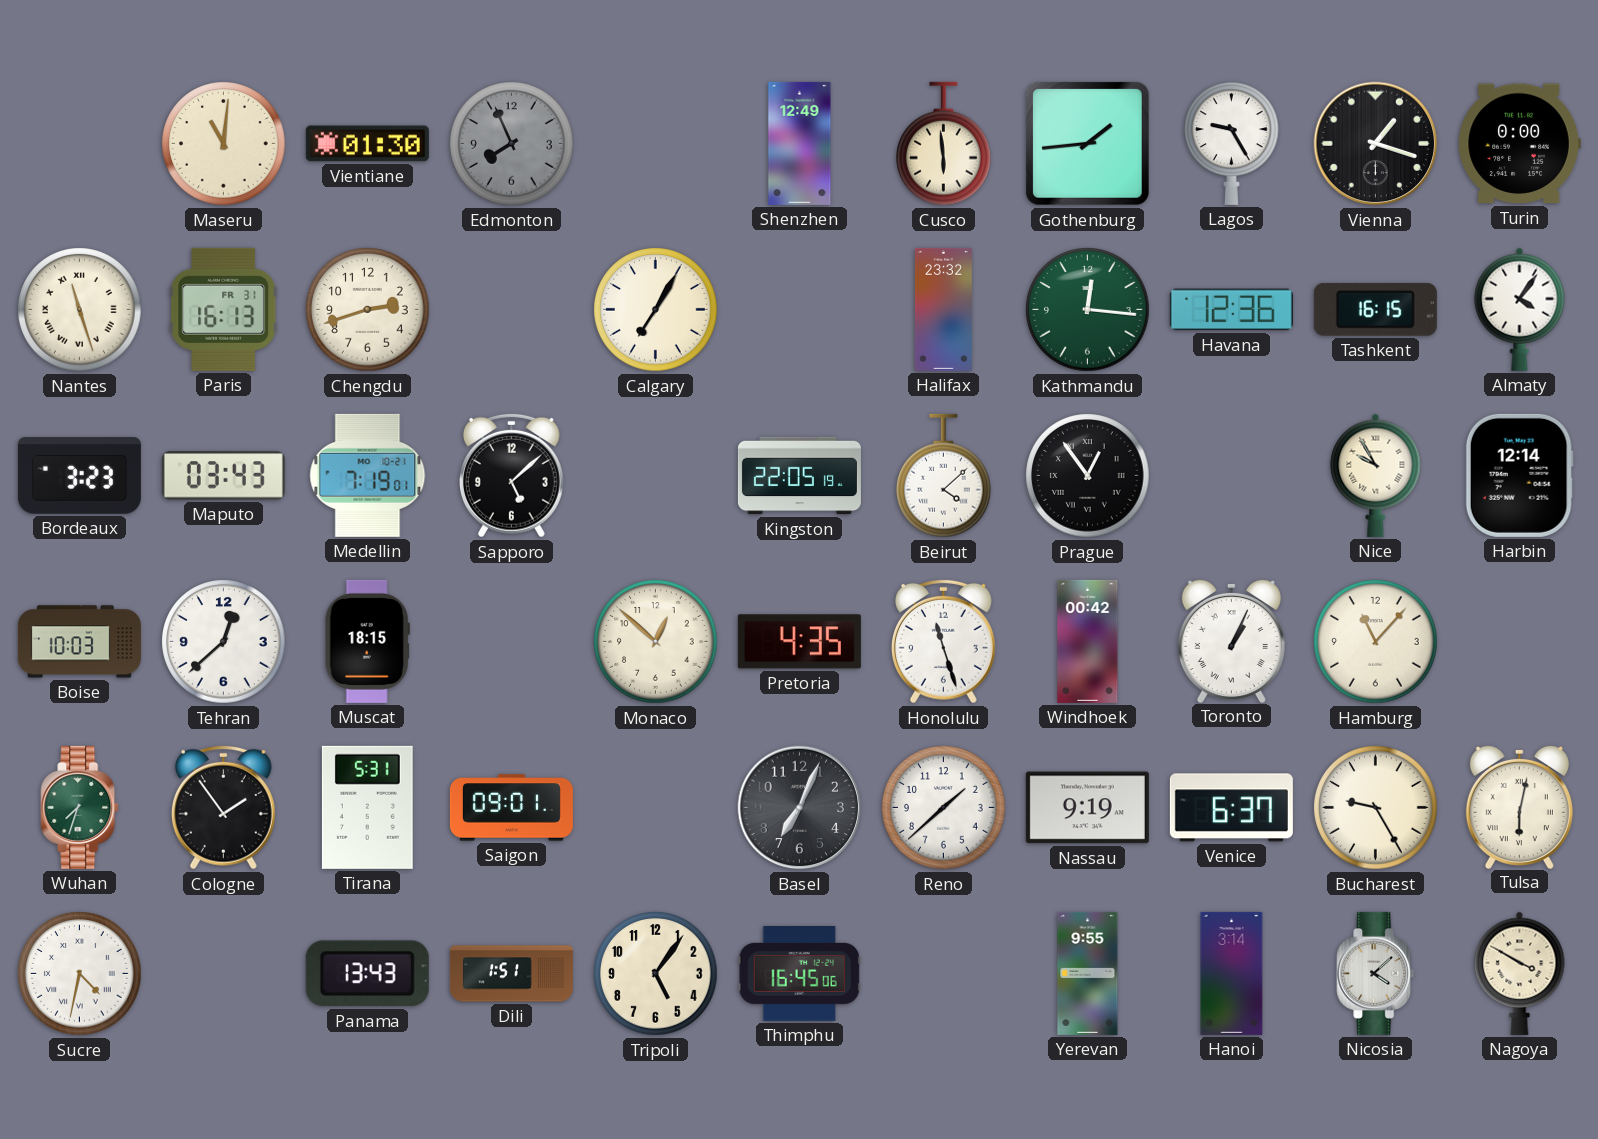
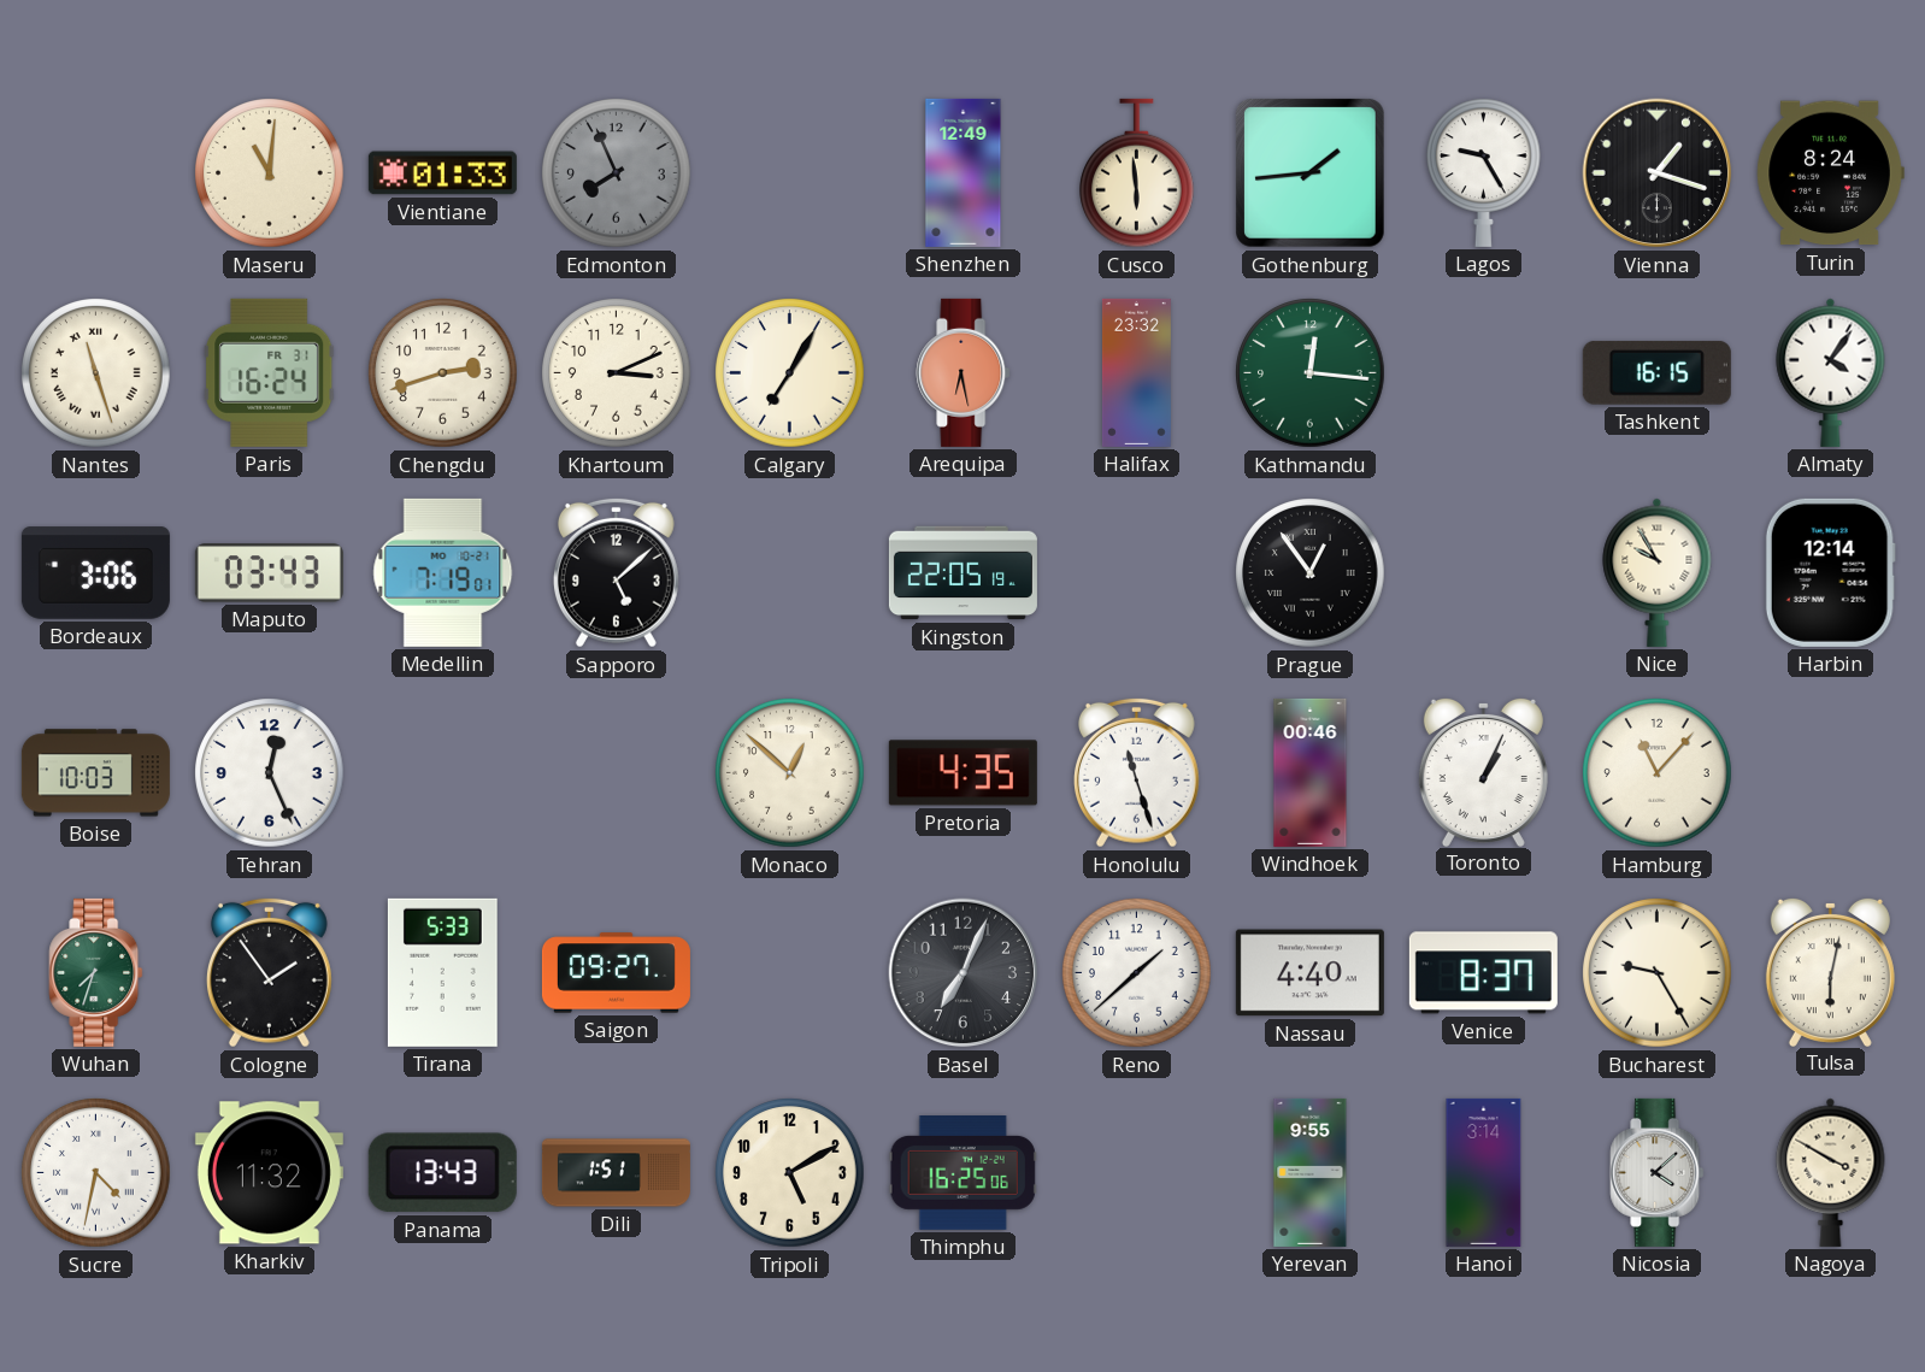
Vientiane: 01:30 -> 01:33
Turin: 0:00 -> 8:24
Paris: 16:13 -> 16:24
Khartoum: none -> 3:11
Arequipa: none -> 6:28
Havana: 12:36 -> none
Bordeaux: 3:23 -> 3:06
Beirut: 4:08 -> none
Tehran: 12:38 -> 12:26
Muscat: 18:15 -> none
Windhoek: 00:42 -> 00:46
Tirana: 5:31 -> 5:33
Saigon: 09:01 -> 09:27
Nassau: 9:19 -> 4:40
Venice: 6:37 -> 8:37
Kharkiv: none -> 11:32
Tripoli: 5:06 -> 5:10
Thimphu: 16:45 -> 16:25
